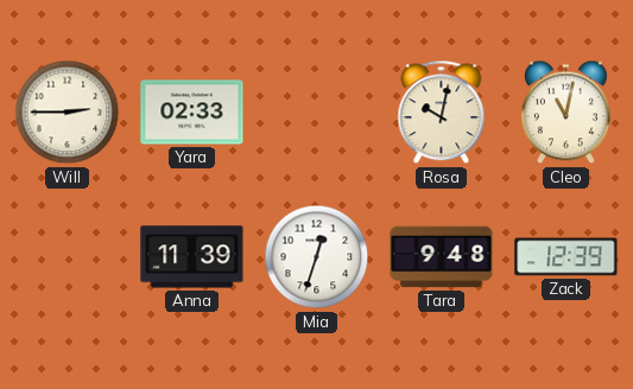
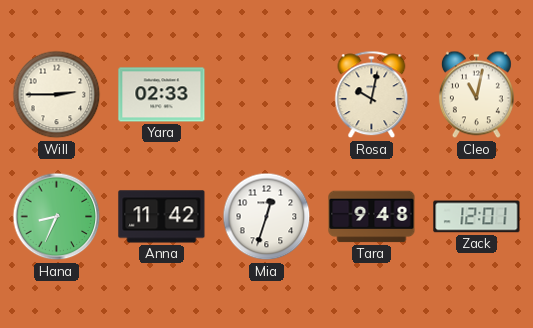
Hana: none -> 8:34
Anna: 11:39 -> 11:42
Zack: 12:39 -> 12:01
